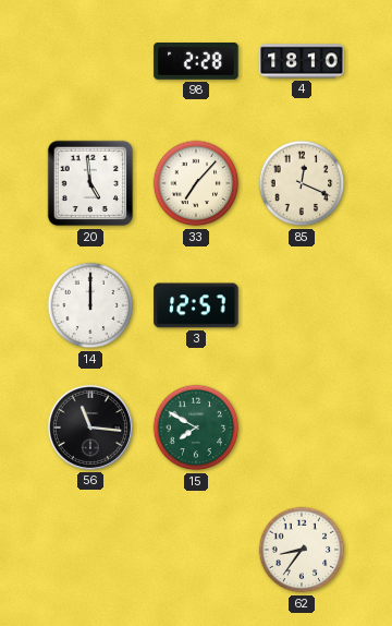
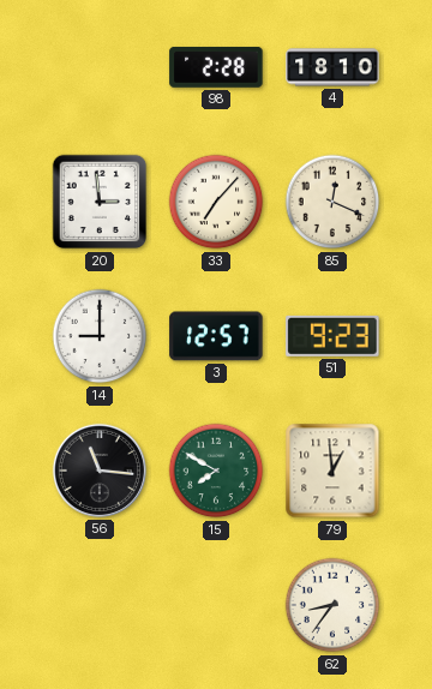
20: 4:59 -> 2:59
14: 12:00 -> 9:00
51: none -> 9:23
79: none -> 12:59
